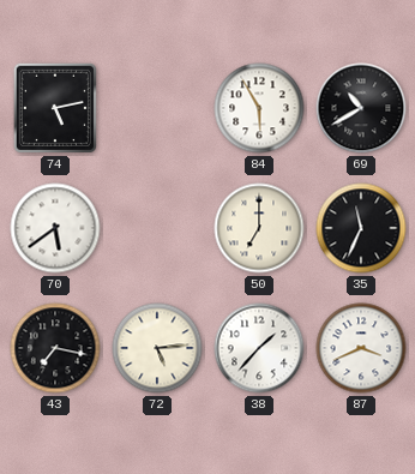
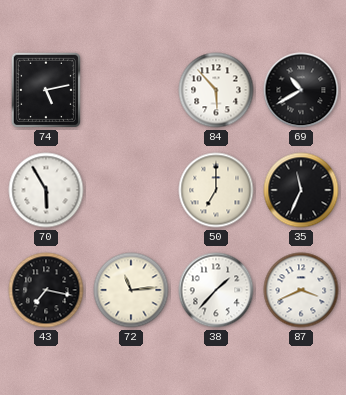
84: 5:55 -> 5:53
70: 5:39 -> 5:55
72: 5:14 -> 11:14
